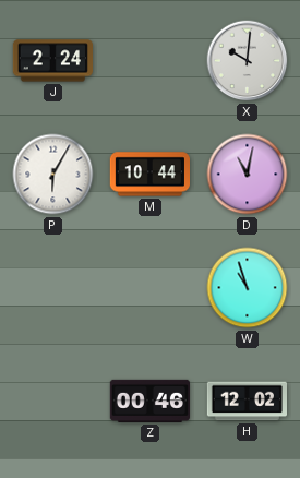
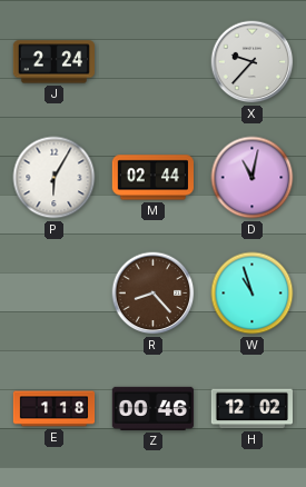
X: 10:01 -> 9:37
M: 10:44 -> 02:44
R: none -> 8:23
E: none -> 1:18
